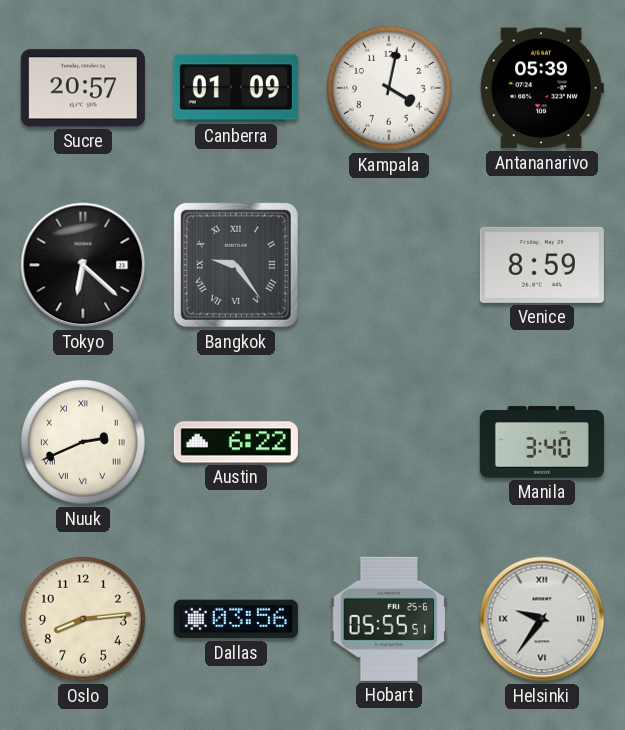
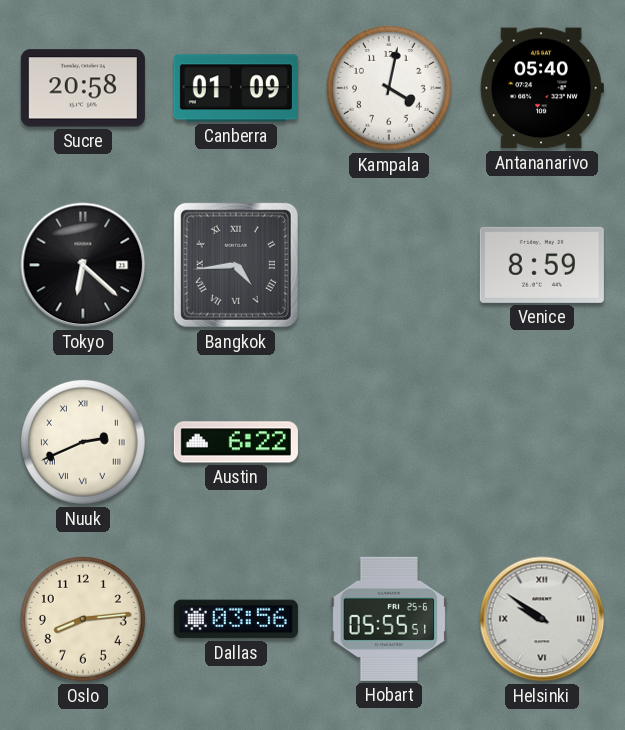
Sucre: 20:57 -> 20:58
Antananarivo: 05:39 -> 05:40
Bangkok: 9:24 -> 4:44
Manila: 3:40 -> none
Helsinki: 9:36 -> 9:51
